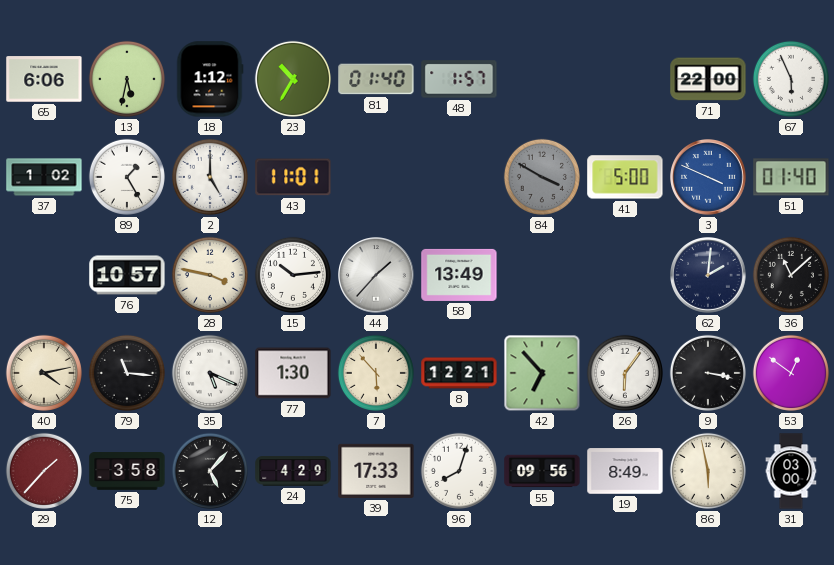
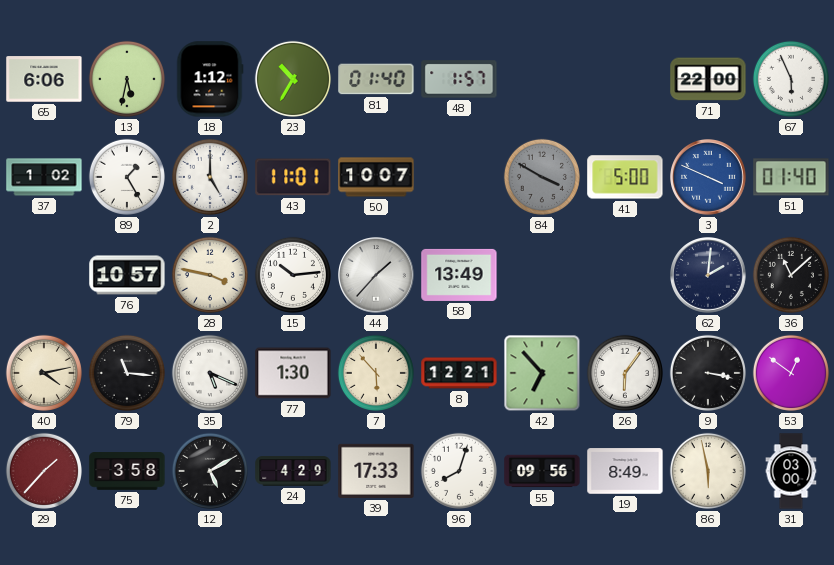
50: none -> 10:07
12: 5:07 -> 5:10
